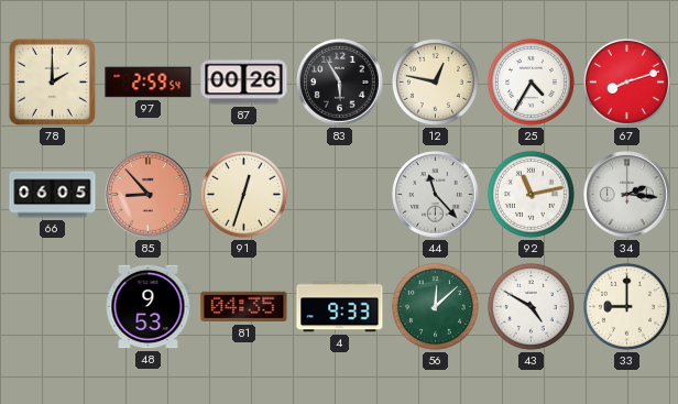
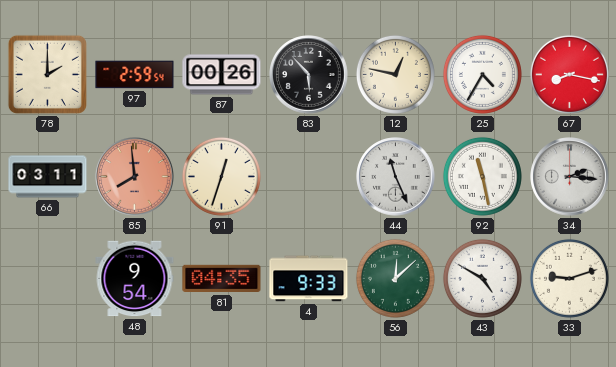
83: 5:55 -> 5:53
67: 8:12 -> 8:17
66: 06:05 -> 03:11
85: 8:53 -> 7:59
44: 11:23 -> 11:26
92: 11:13 -> 11:28
48: 9:53 -> 9:54
33: 9:00 -> 9:12
